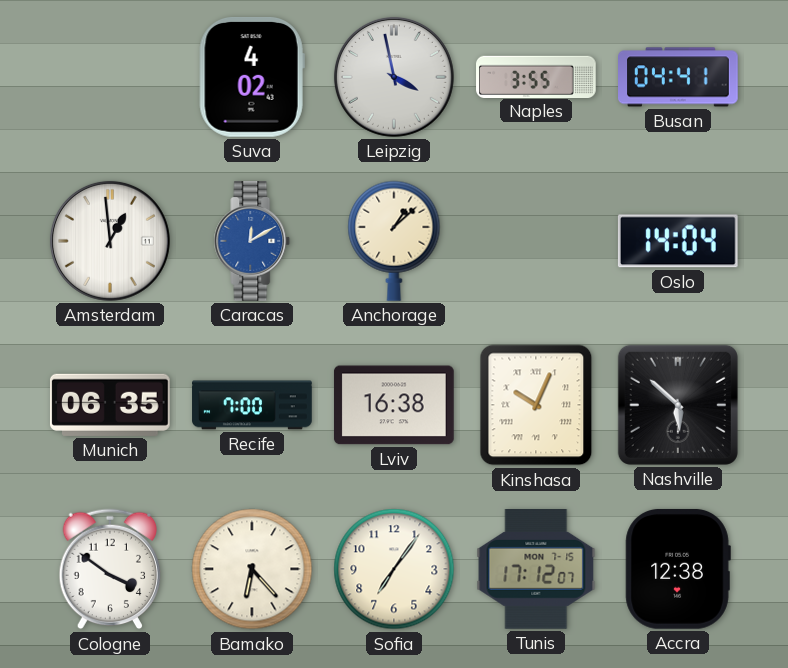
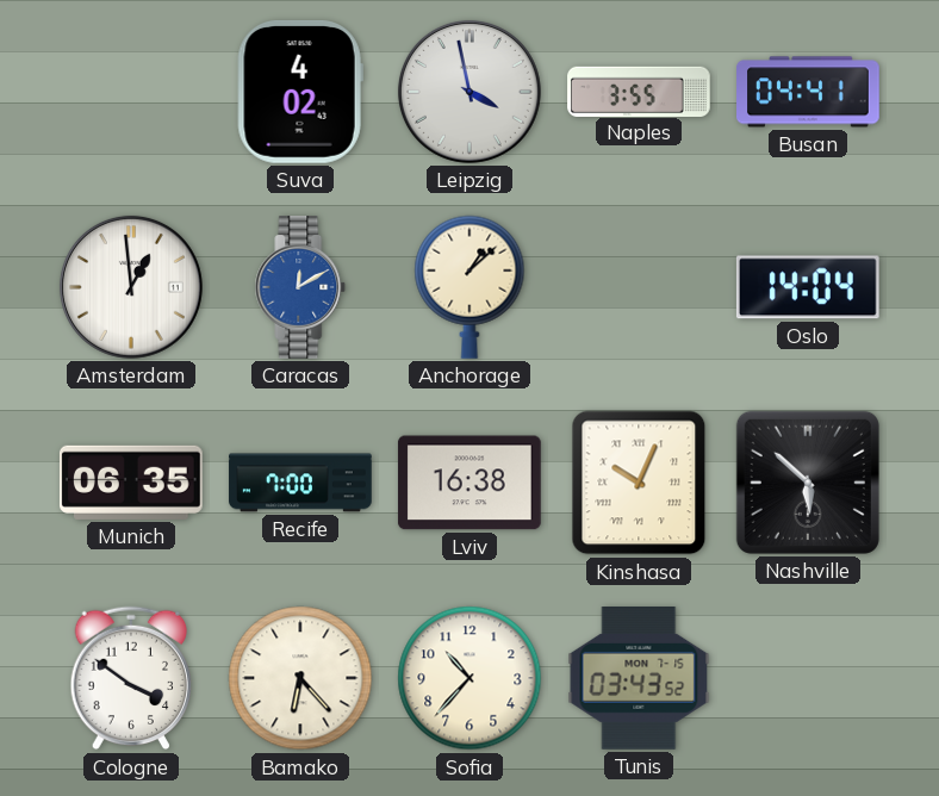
Sofia: 7:06 -> 10:37
Tunis: 17:12 -> 03:43
Accra: 12:38 -> none
